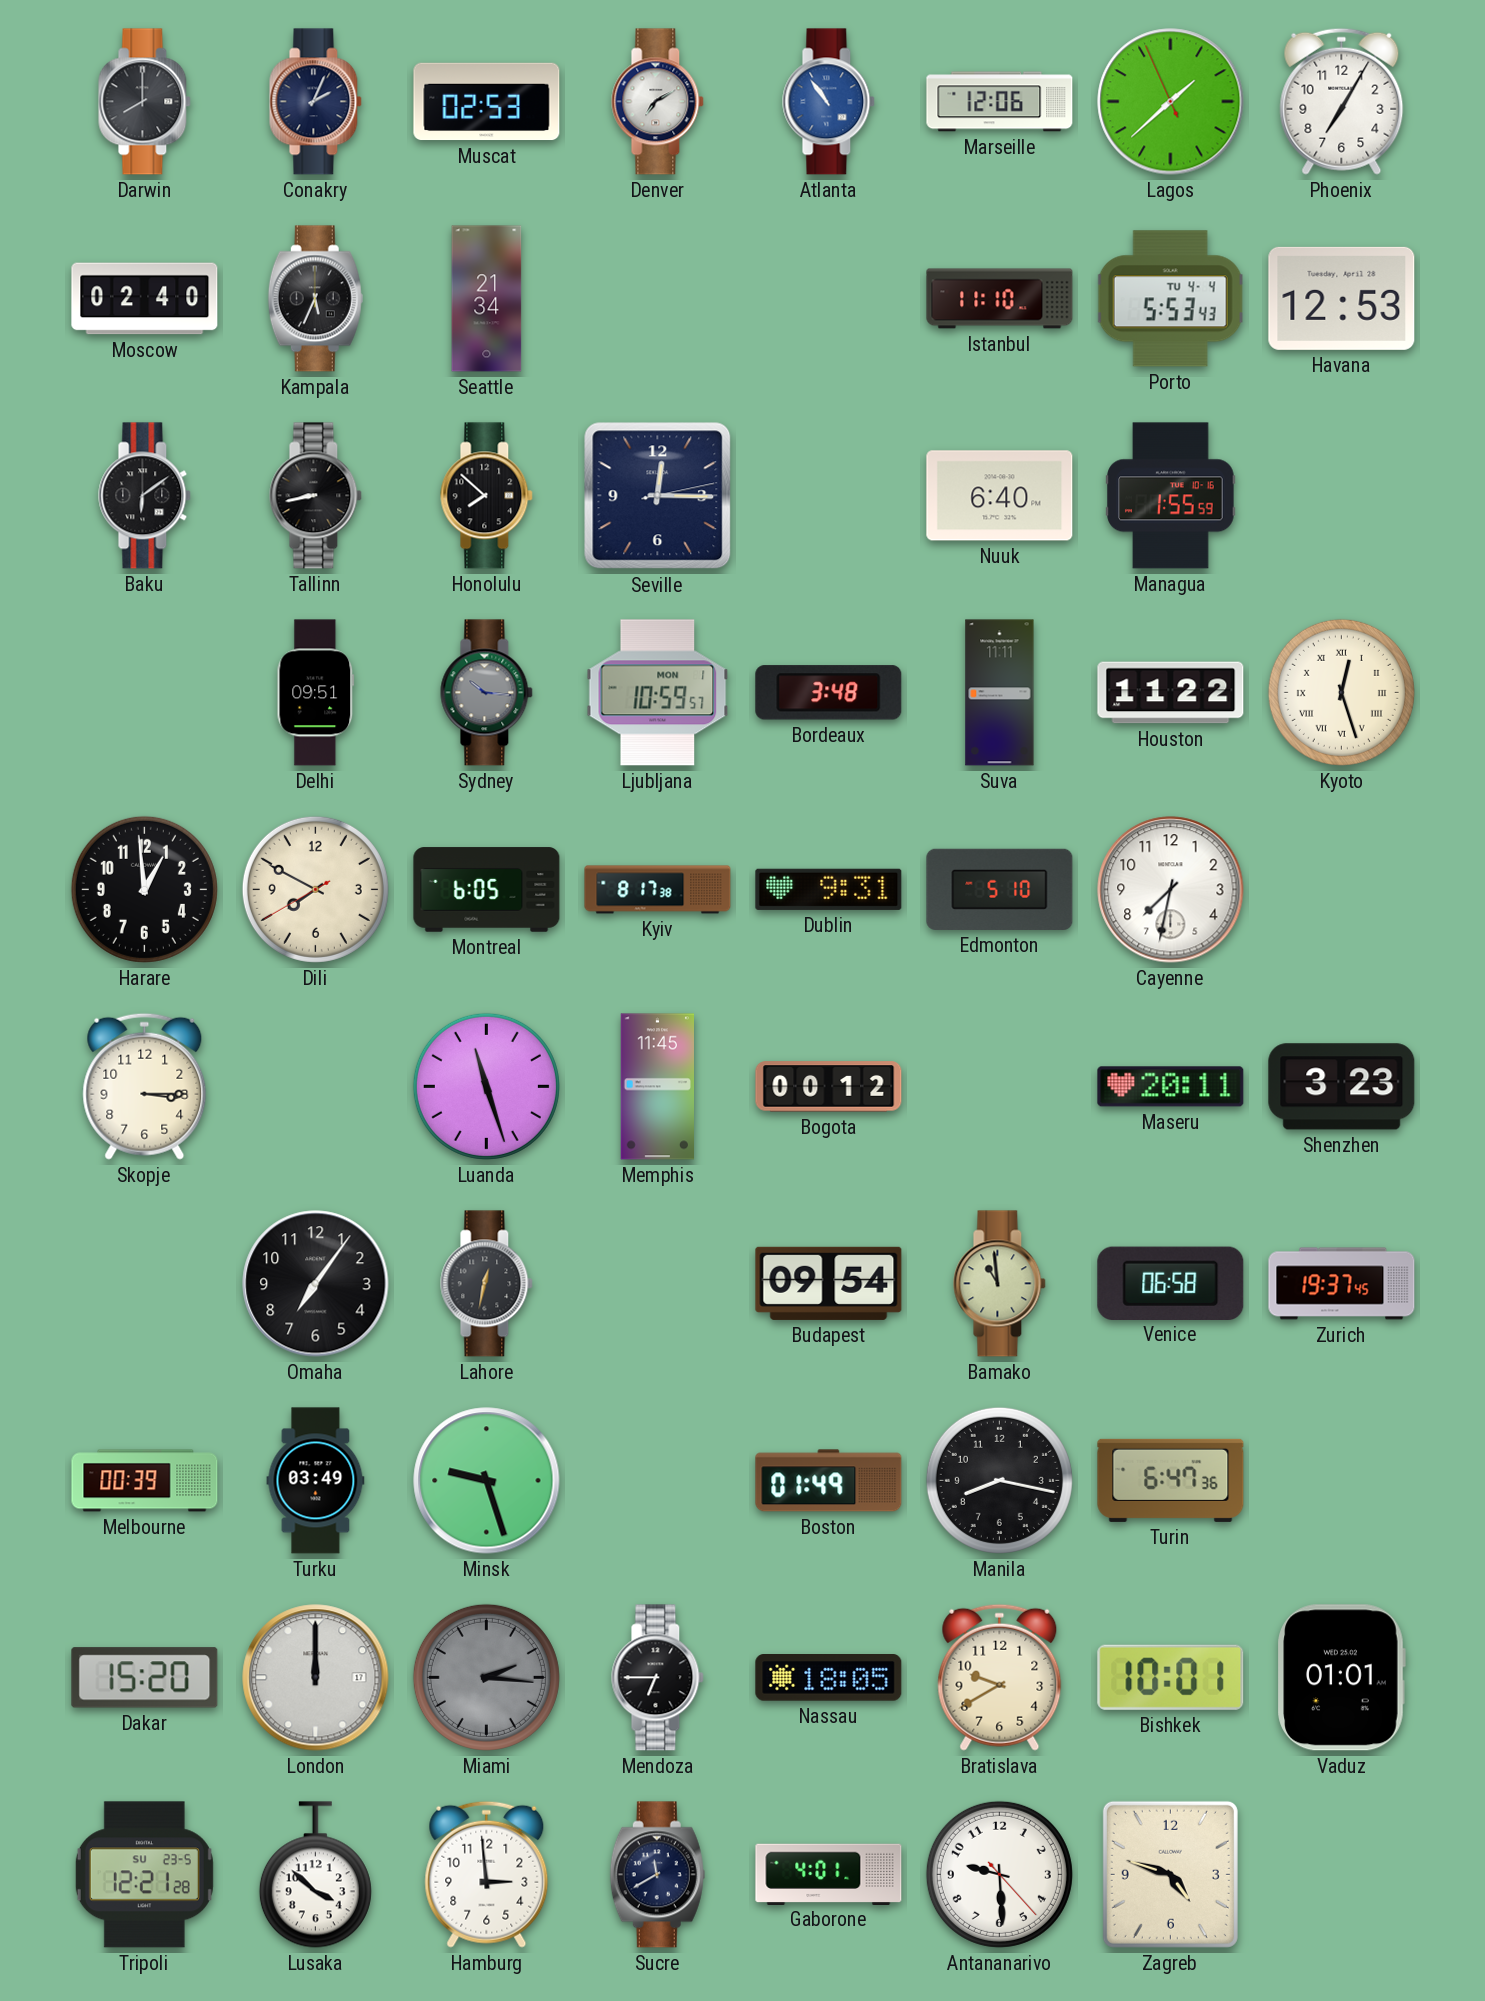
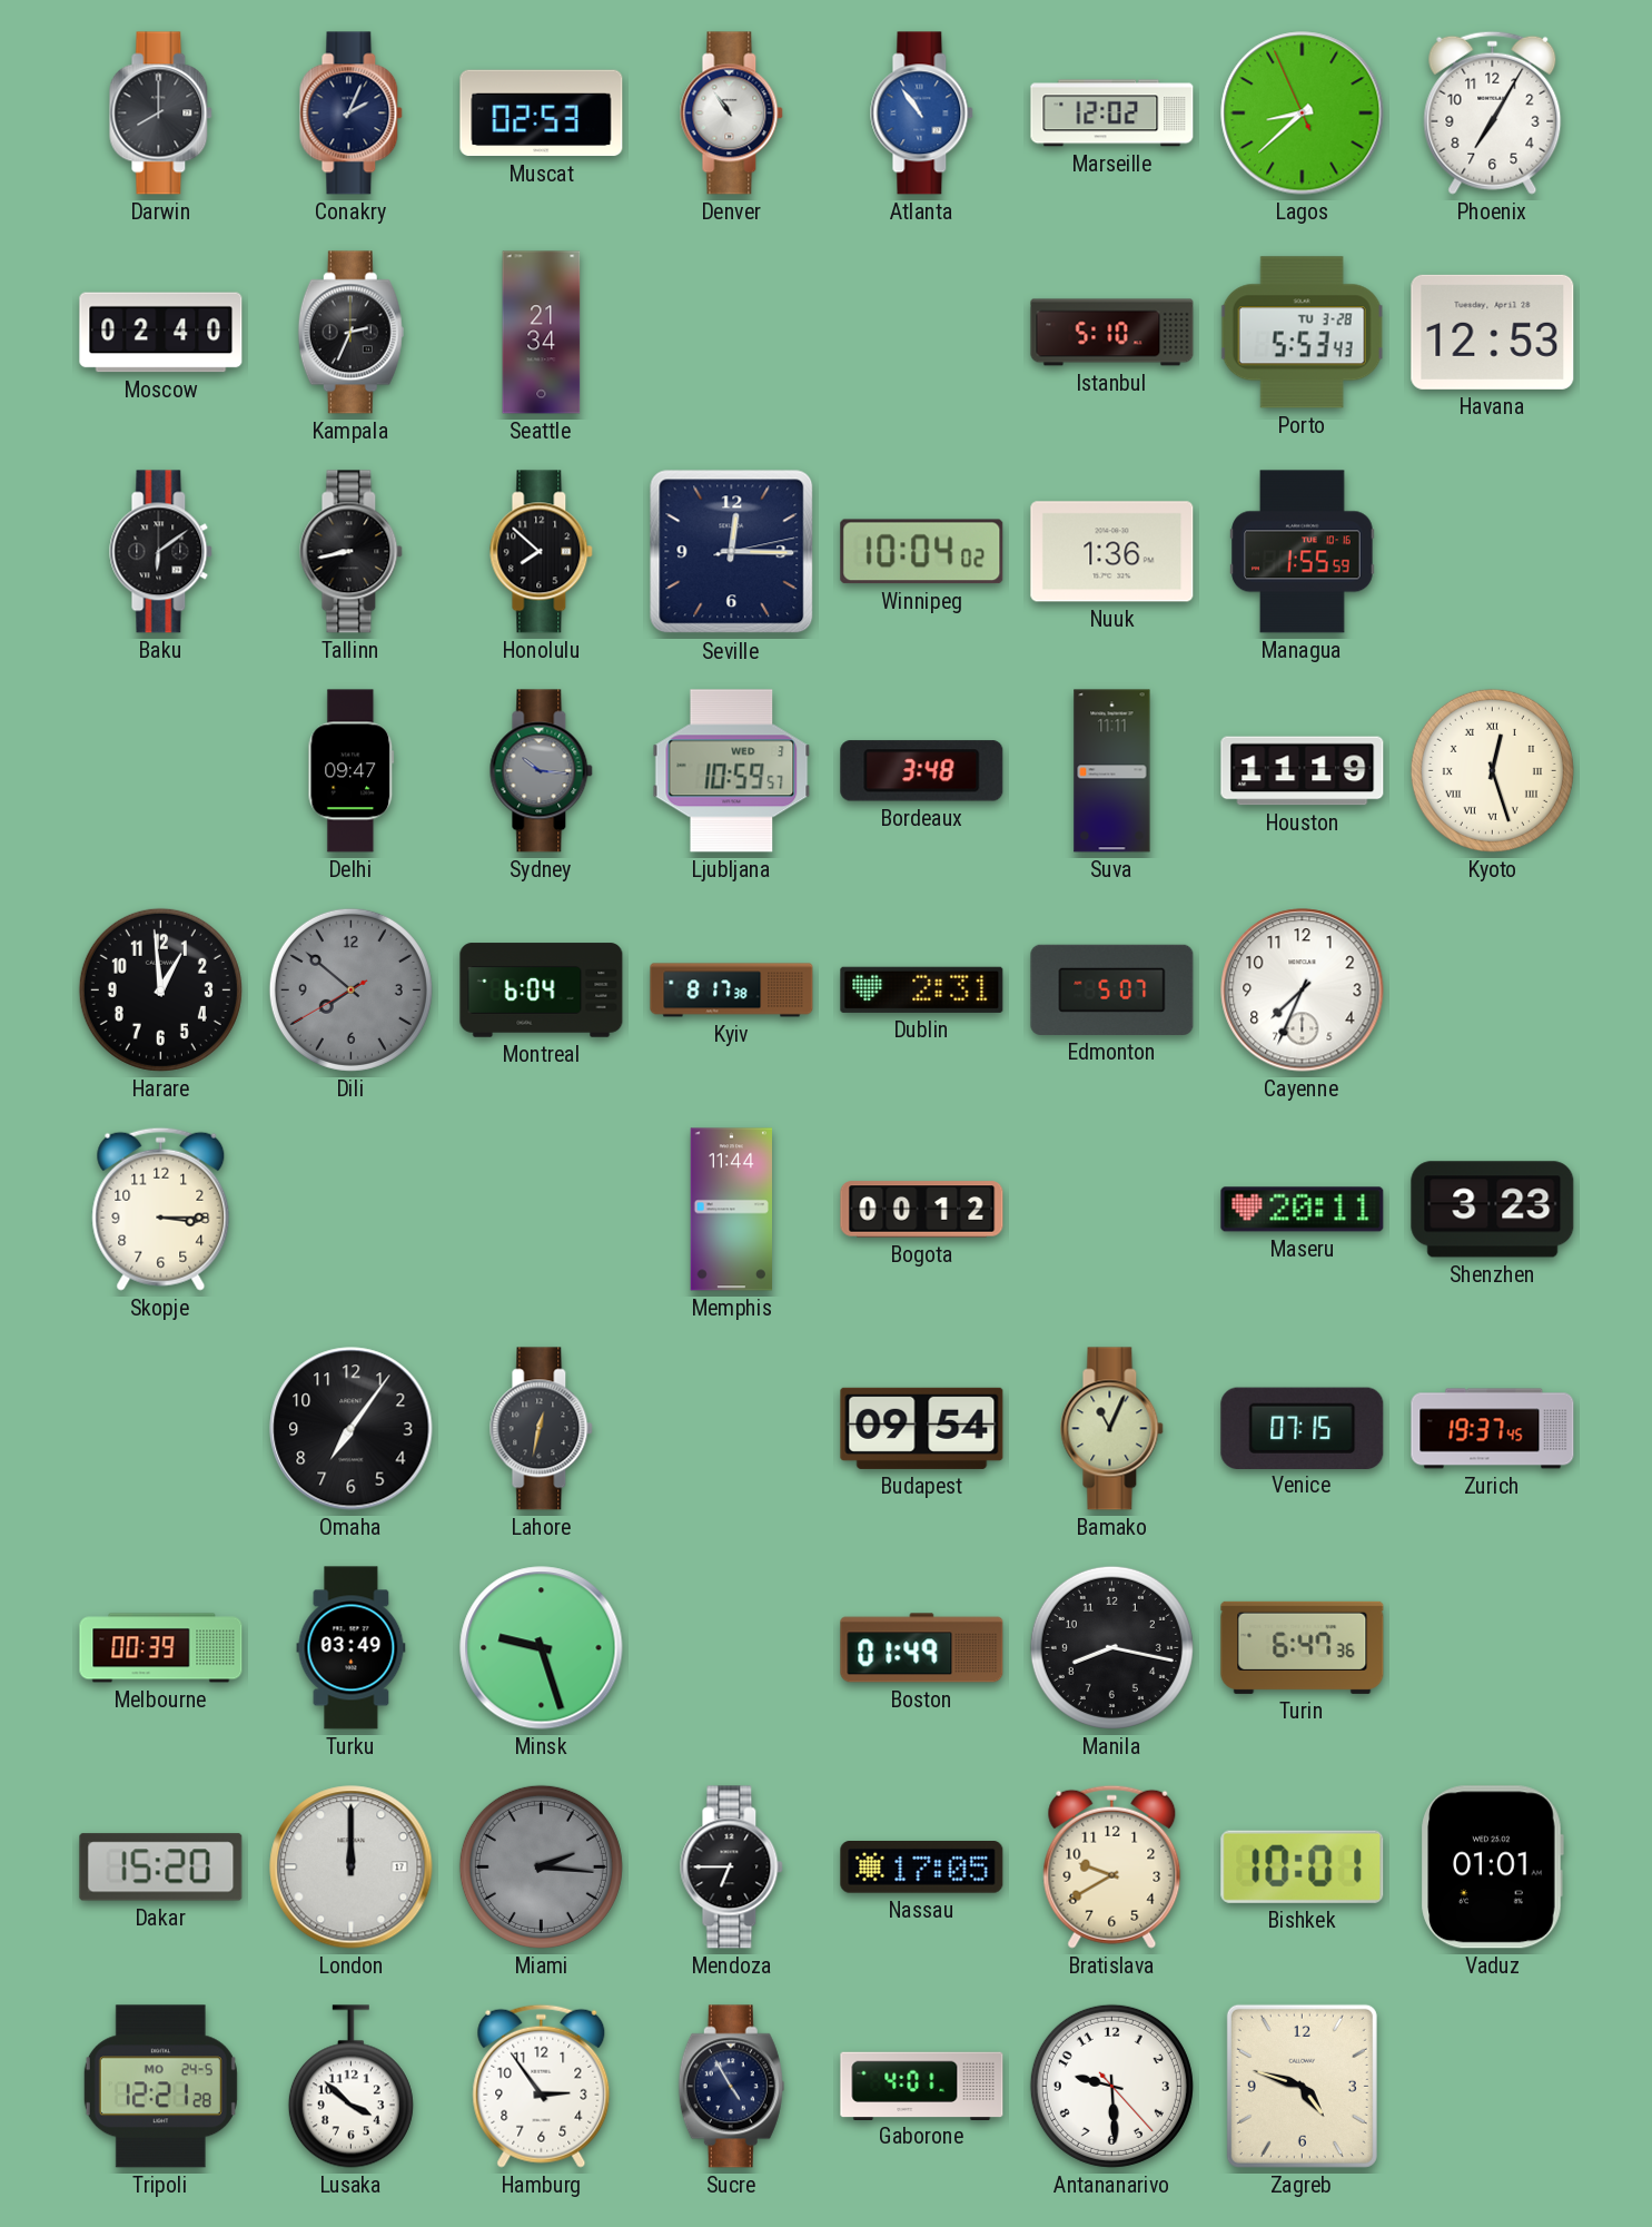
Denver: 7:10 -> 10:54
Marseille: 12:06 -> 12:02
Lagos: 1:37 -> 8:37
Kampala: 5:34 -> 2:34
Istanbul: 11:10 -> 5:10
Porto date: TU 4-4 -> TU 3-28
Winnipeg: none -> 10:04
Nuuk: 6:40 -> 1:36
Delhi: 09:51 -> 09:47
Ljubljana date: MON 1 -> WED 3
Houston: 11:22 -> 11:19
Dili: 7:49 -> 7:51
Dili dial: cream -> grey
Montreal: 6:05 -> 6:04
Dublin: 9:31 -> 2:31
Edmonton: 5:10 -> 5:07
Cayenne: 7:32 -> 7:34
Luanda: 11:27 -> none
Memphis: 11:45 -> 11:44
Bamako: 10:59 -> 11:04
Venice: 06:58 -> 07:15
Nassau: 18:05 -> 17:05
Tripoli date: SU 23-5 -> MO 24-5
Hamburg: 2:59 -> 2:54
Sucre: 11:40 -> 4:55
